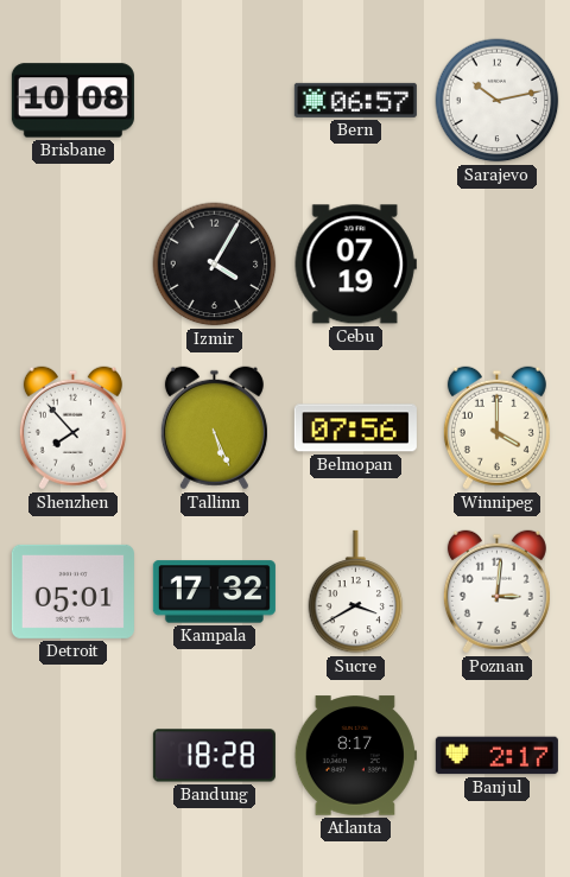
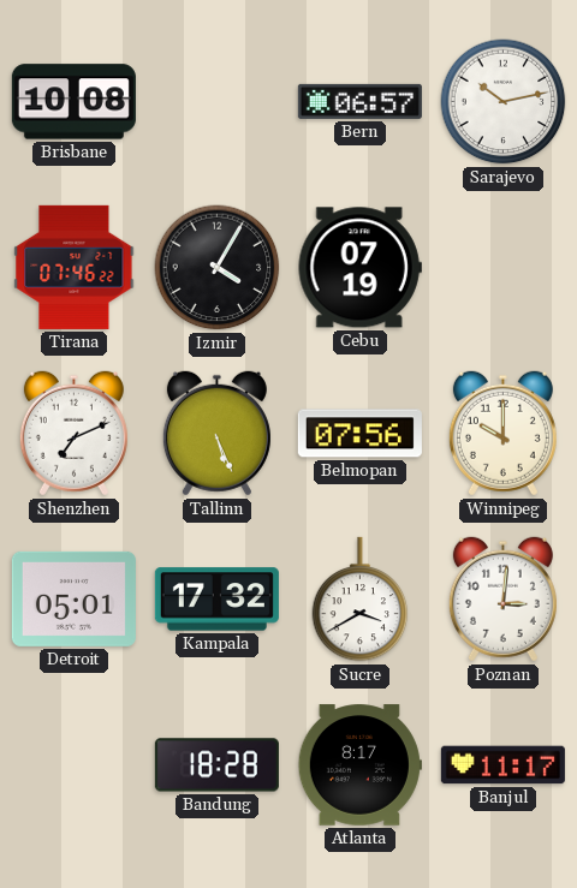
Tirana: none -> 07:46
Shenzhen: 7:53 -> 7:11
Winnipeg: 4:00 -> 10:00
Banjul: 2:17 -> 11:17
